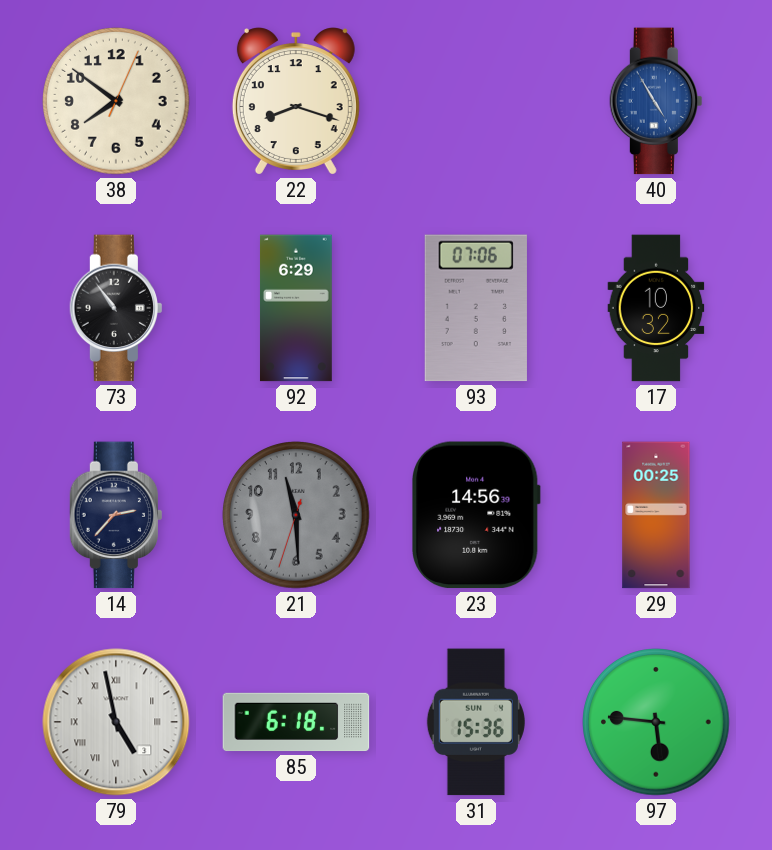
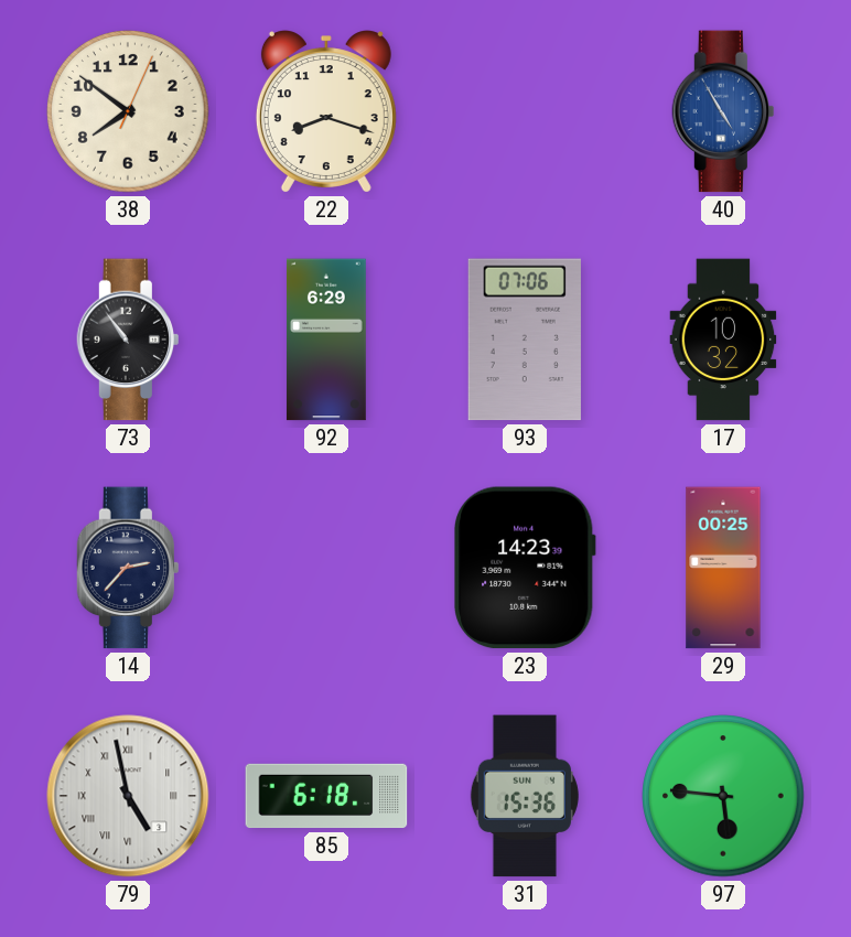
21: 11:29 -> none
23: 14:56 -> 14:23
